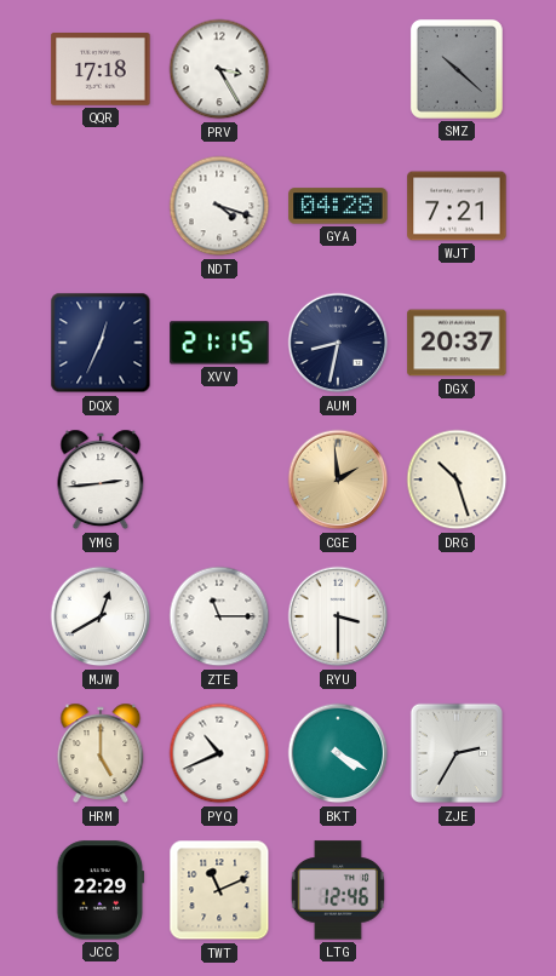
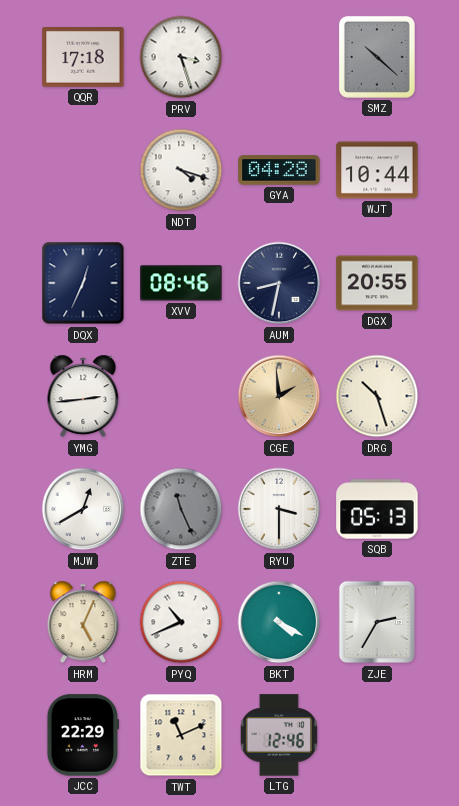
PRV: 3:25 -> 3:27
WJT: 7:21 -> 10:44
XVV: 21:15 -> 08:46
DGX: 20:37 -> 20:55
ZTE: 11:15 -> 11:26
ZTE dial: white -> grey
SQB: none -> 05:13
HRM: 5:00 -> 5:04
